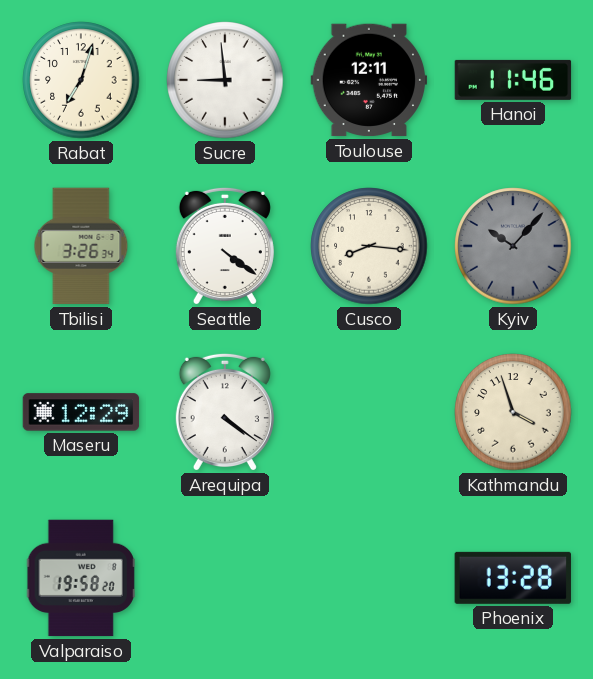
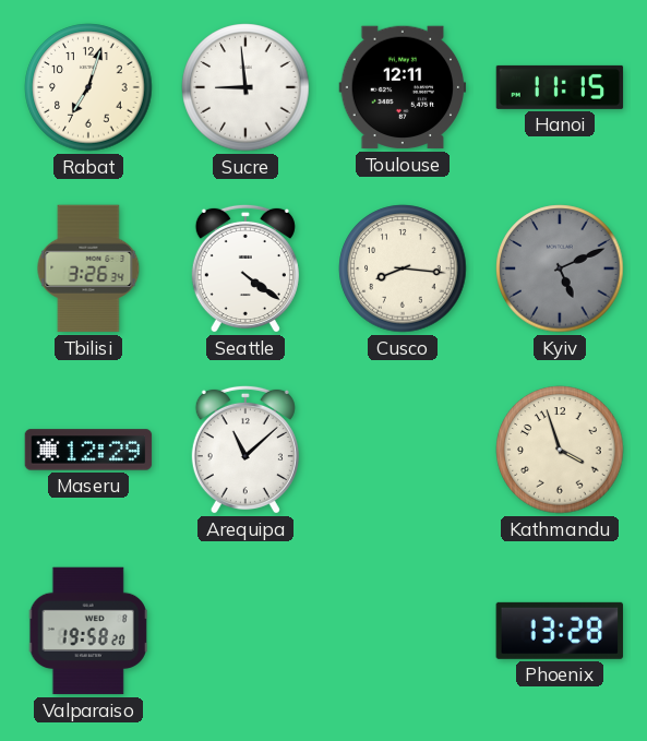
Hanoi: 11:46 -> 11:15
Kyiv: 10:07 -> 5:11
Arequipa: 4:21 -> 11:08
